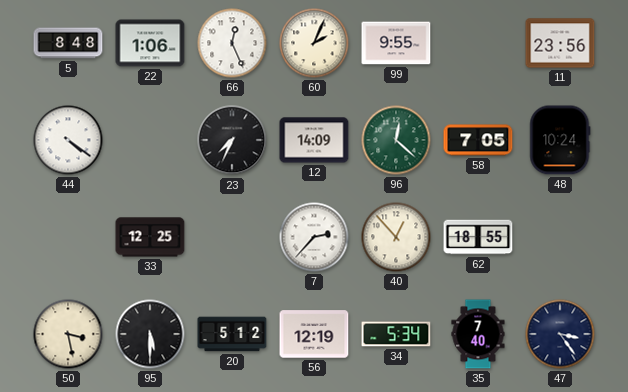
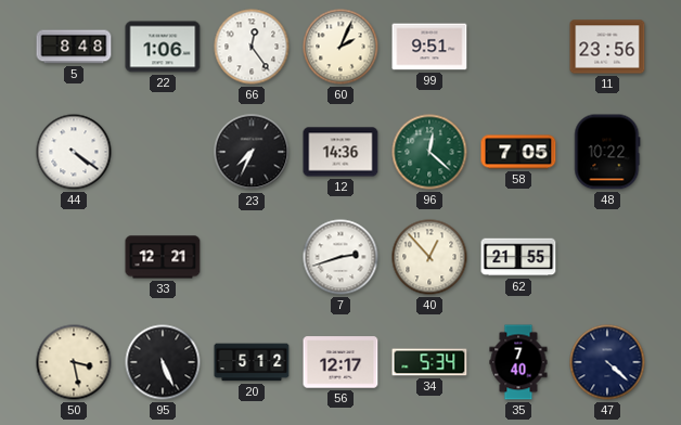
66: 12:26 -> 12:24
99: 9:55 -> 9:51
12: 14:09 -> 14:36
48: 10:24 -> 10:22
33: 12:25 -> 12:21
7: 2:37 -> 2:42
62: 18:55 -> 21:55
95: 5:30 -> 5:26
56: 12:19 -> 12:17
47: 3:24 -> 4:22
